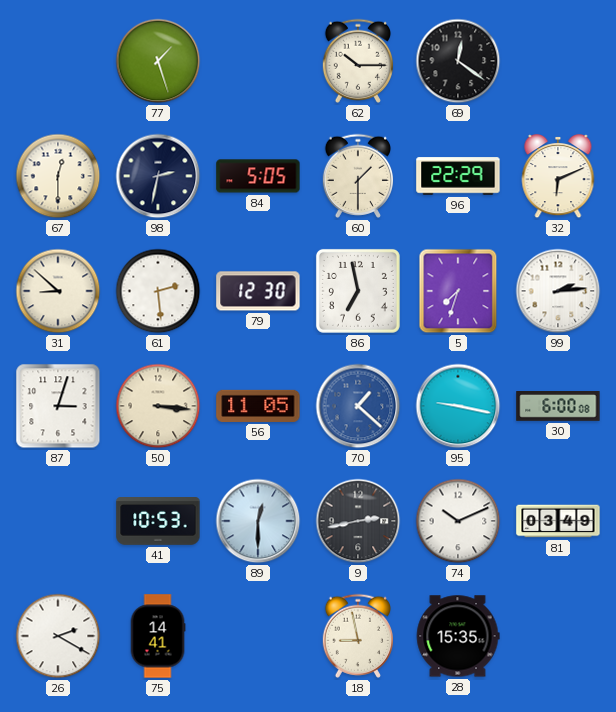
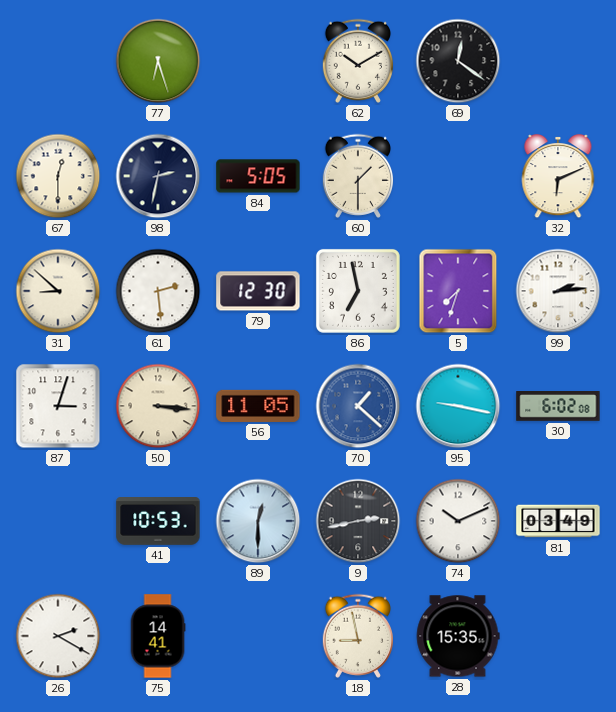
77: 1:27 -> 6:27
62: 10:15 -> 10:10
96: 22:29 -> none
30: 6:00 -> 6:02
